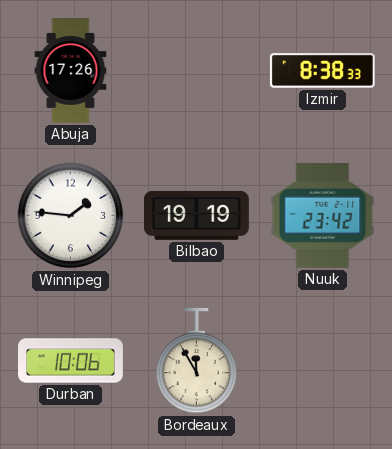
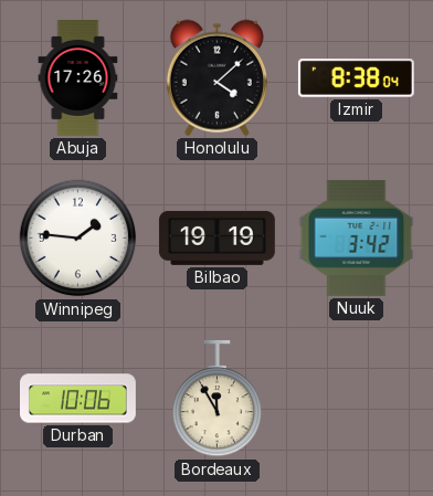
Honolulu: none -> 4:08
Izmir: 8:38:33 -> 8:38:04
Nuuk: 23:42 -> 3:42
